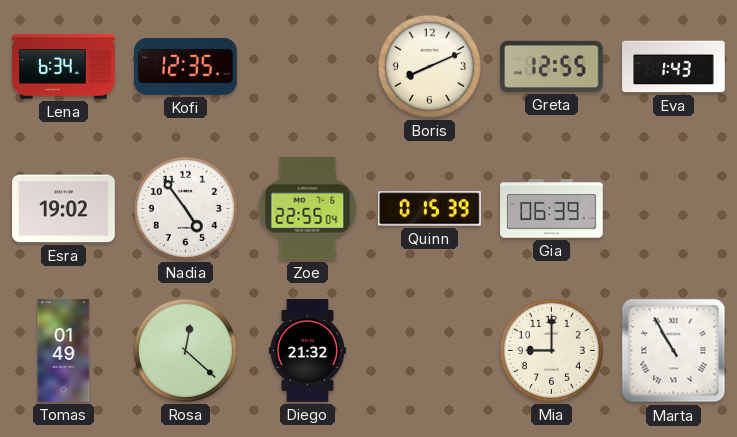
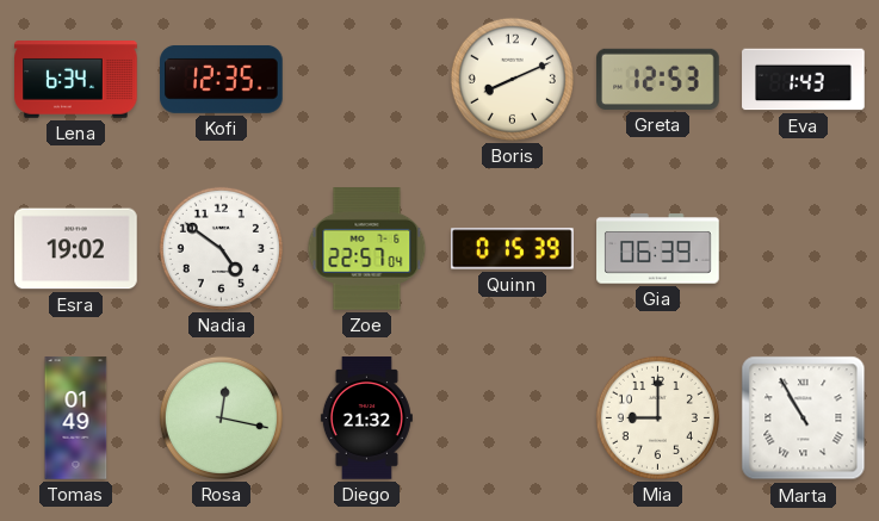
Greta: 12:55 -> 12:53
Nadia: 4:54 -> 4:51
Zoe: 22:55 -> 22:57
Rosa: 12:22 -> 12:17
